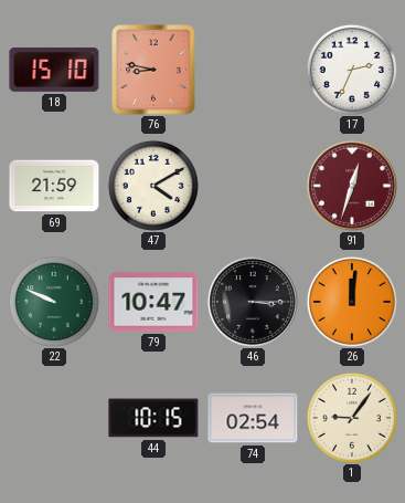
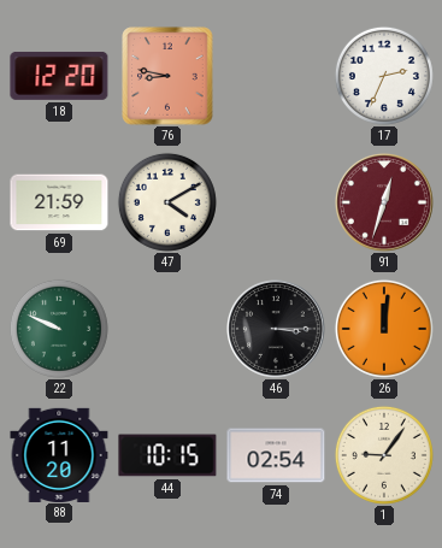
18: 15:10 -> 12:20
79: 10:47 -> none
88: none -> 11:20
